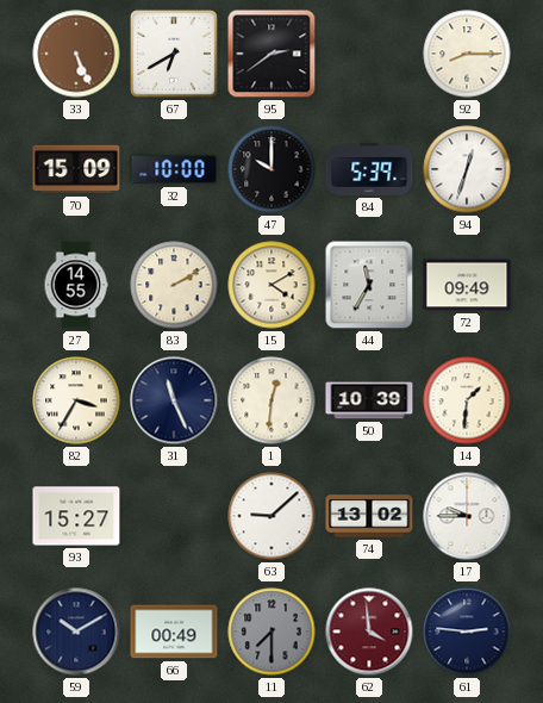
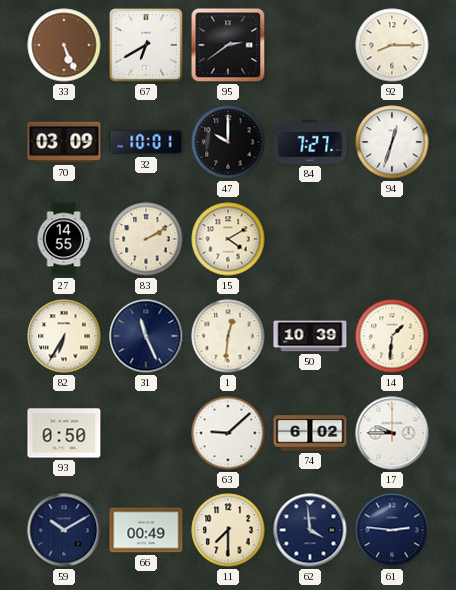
70: 15:09 -> 03:09
32: 10:00 -> 10:01
84: 5:39 -> 7:27
44: 11:35 -> none
72: 09:49 -> none
82: 3:35 -> 6:35
93: 15:27 -> 0:50
74: 13:02 -> 6:02
11 dial: grey -> cream
62 dial: burgundy -> navy
